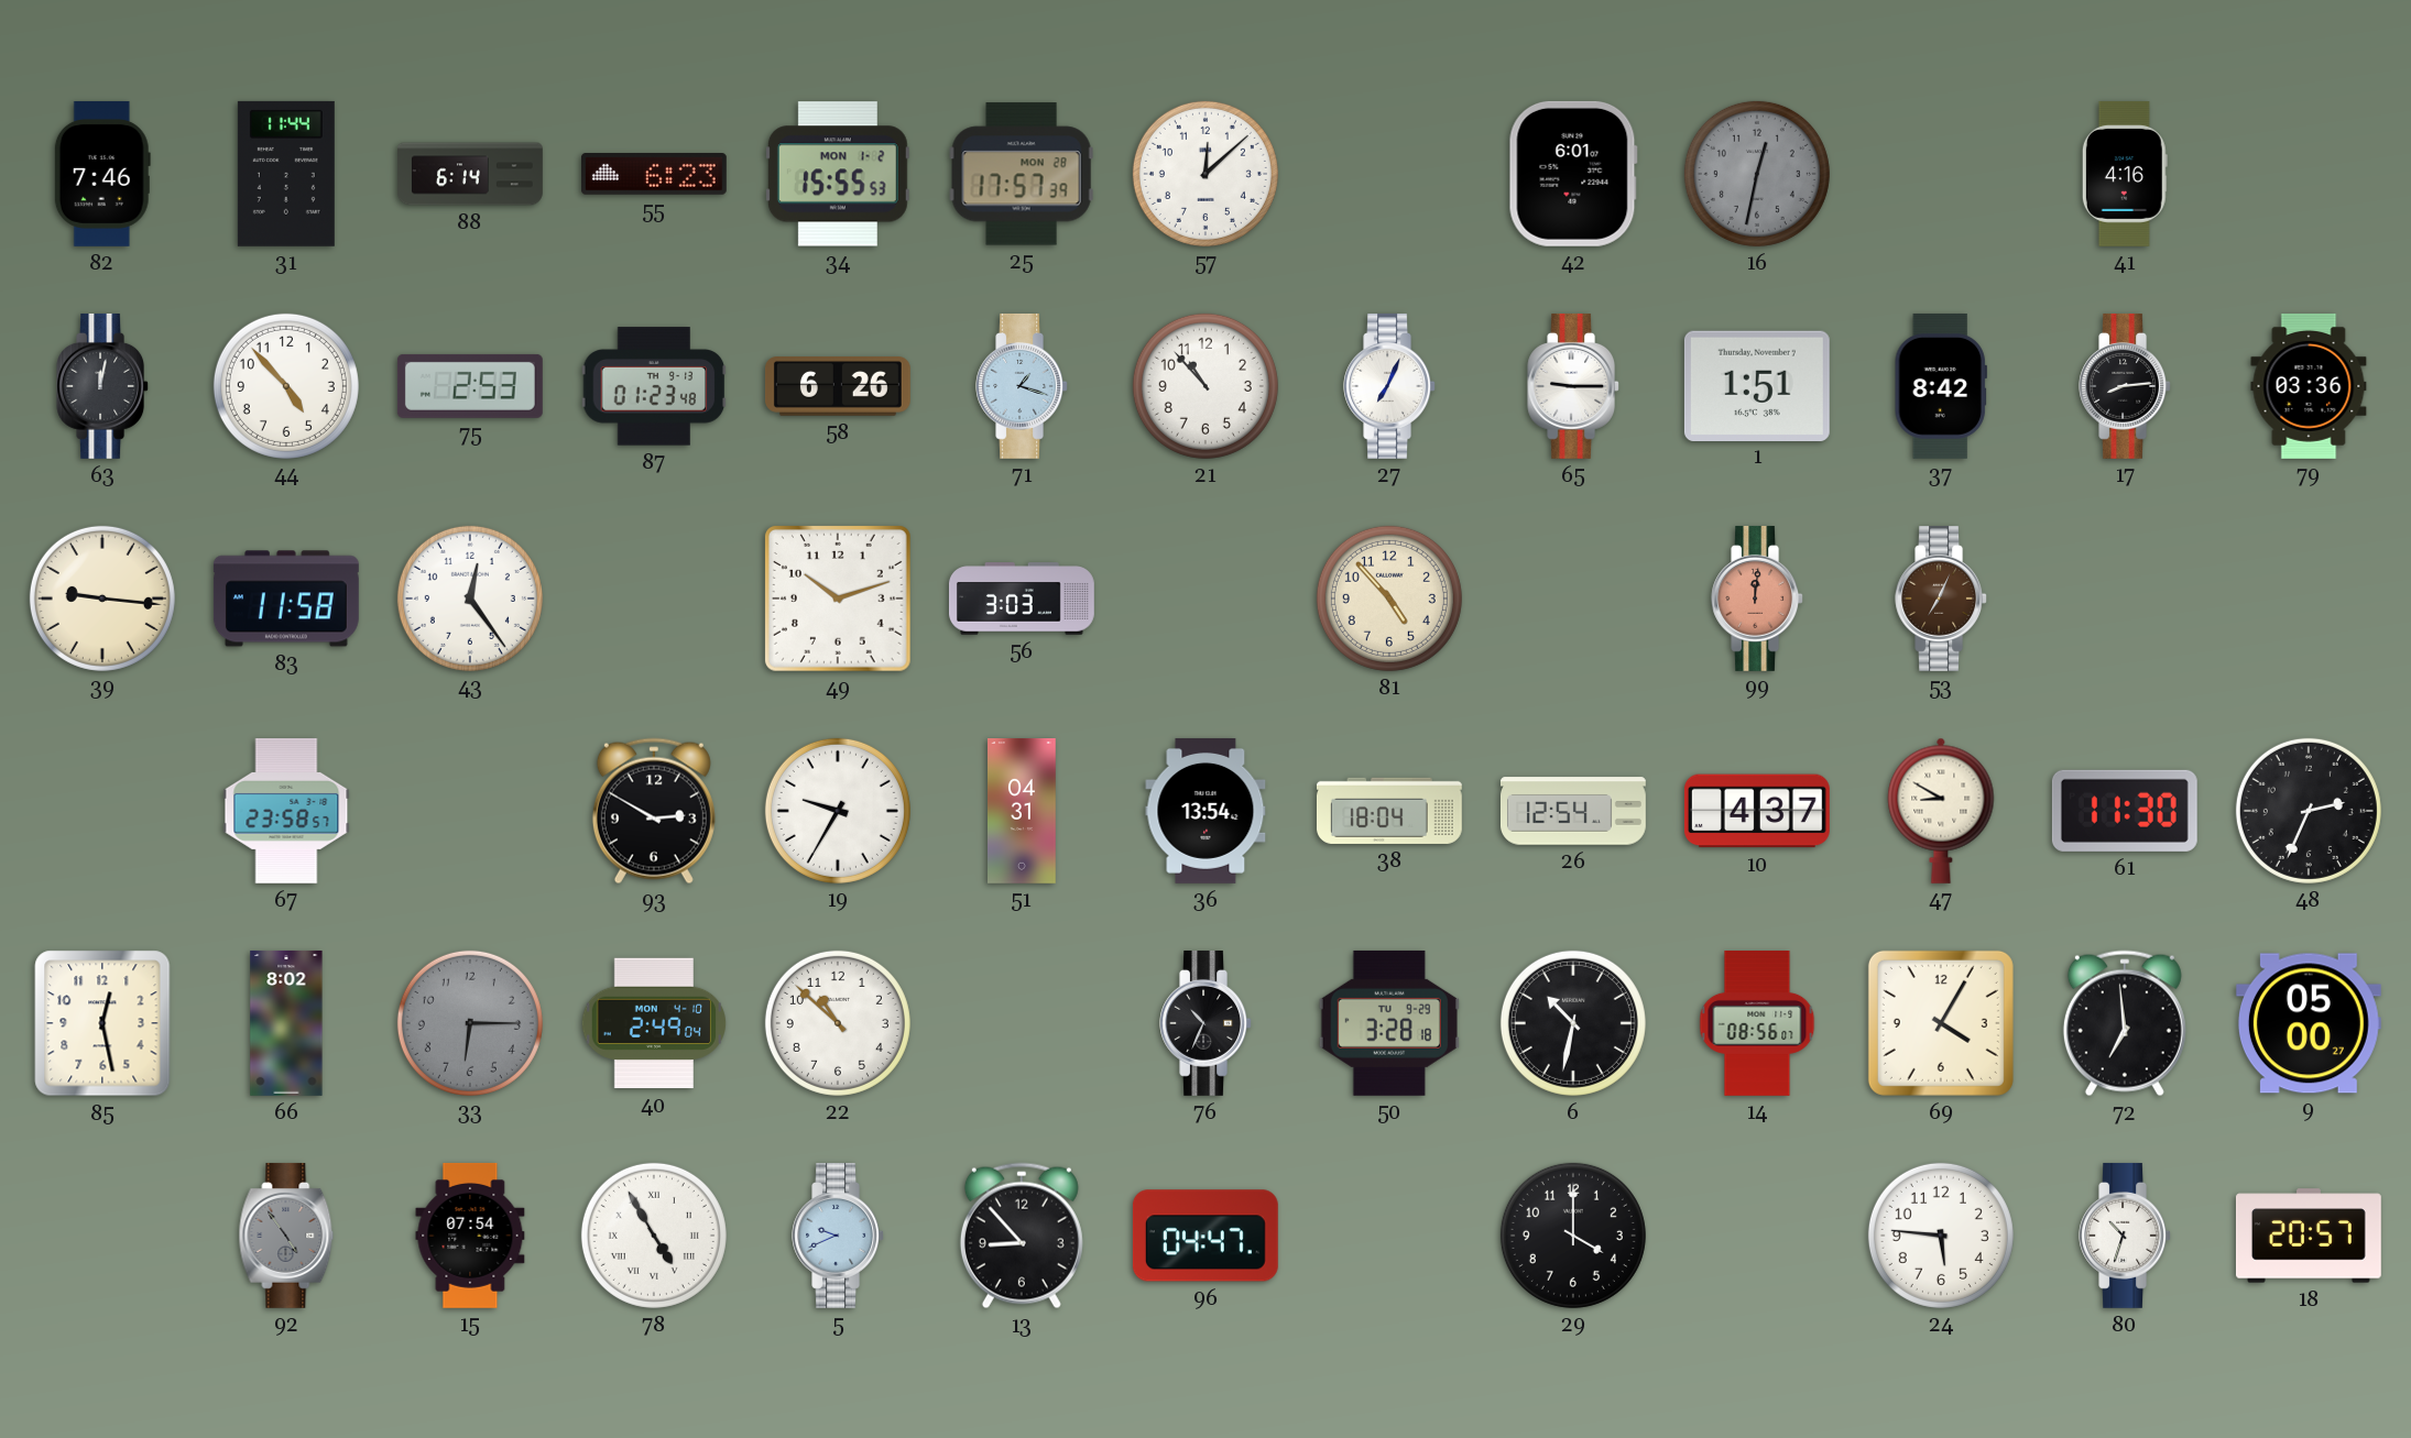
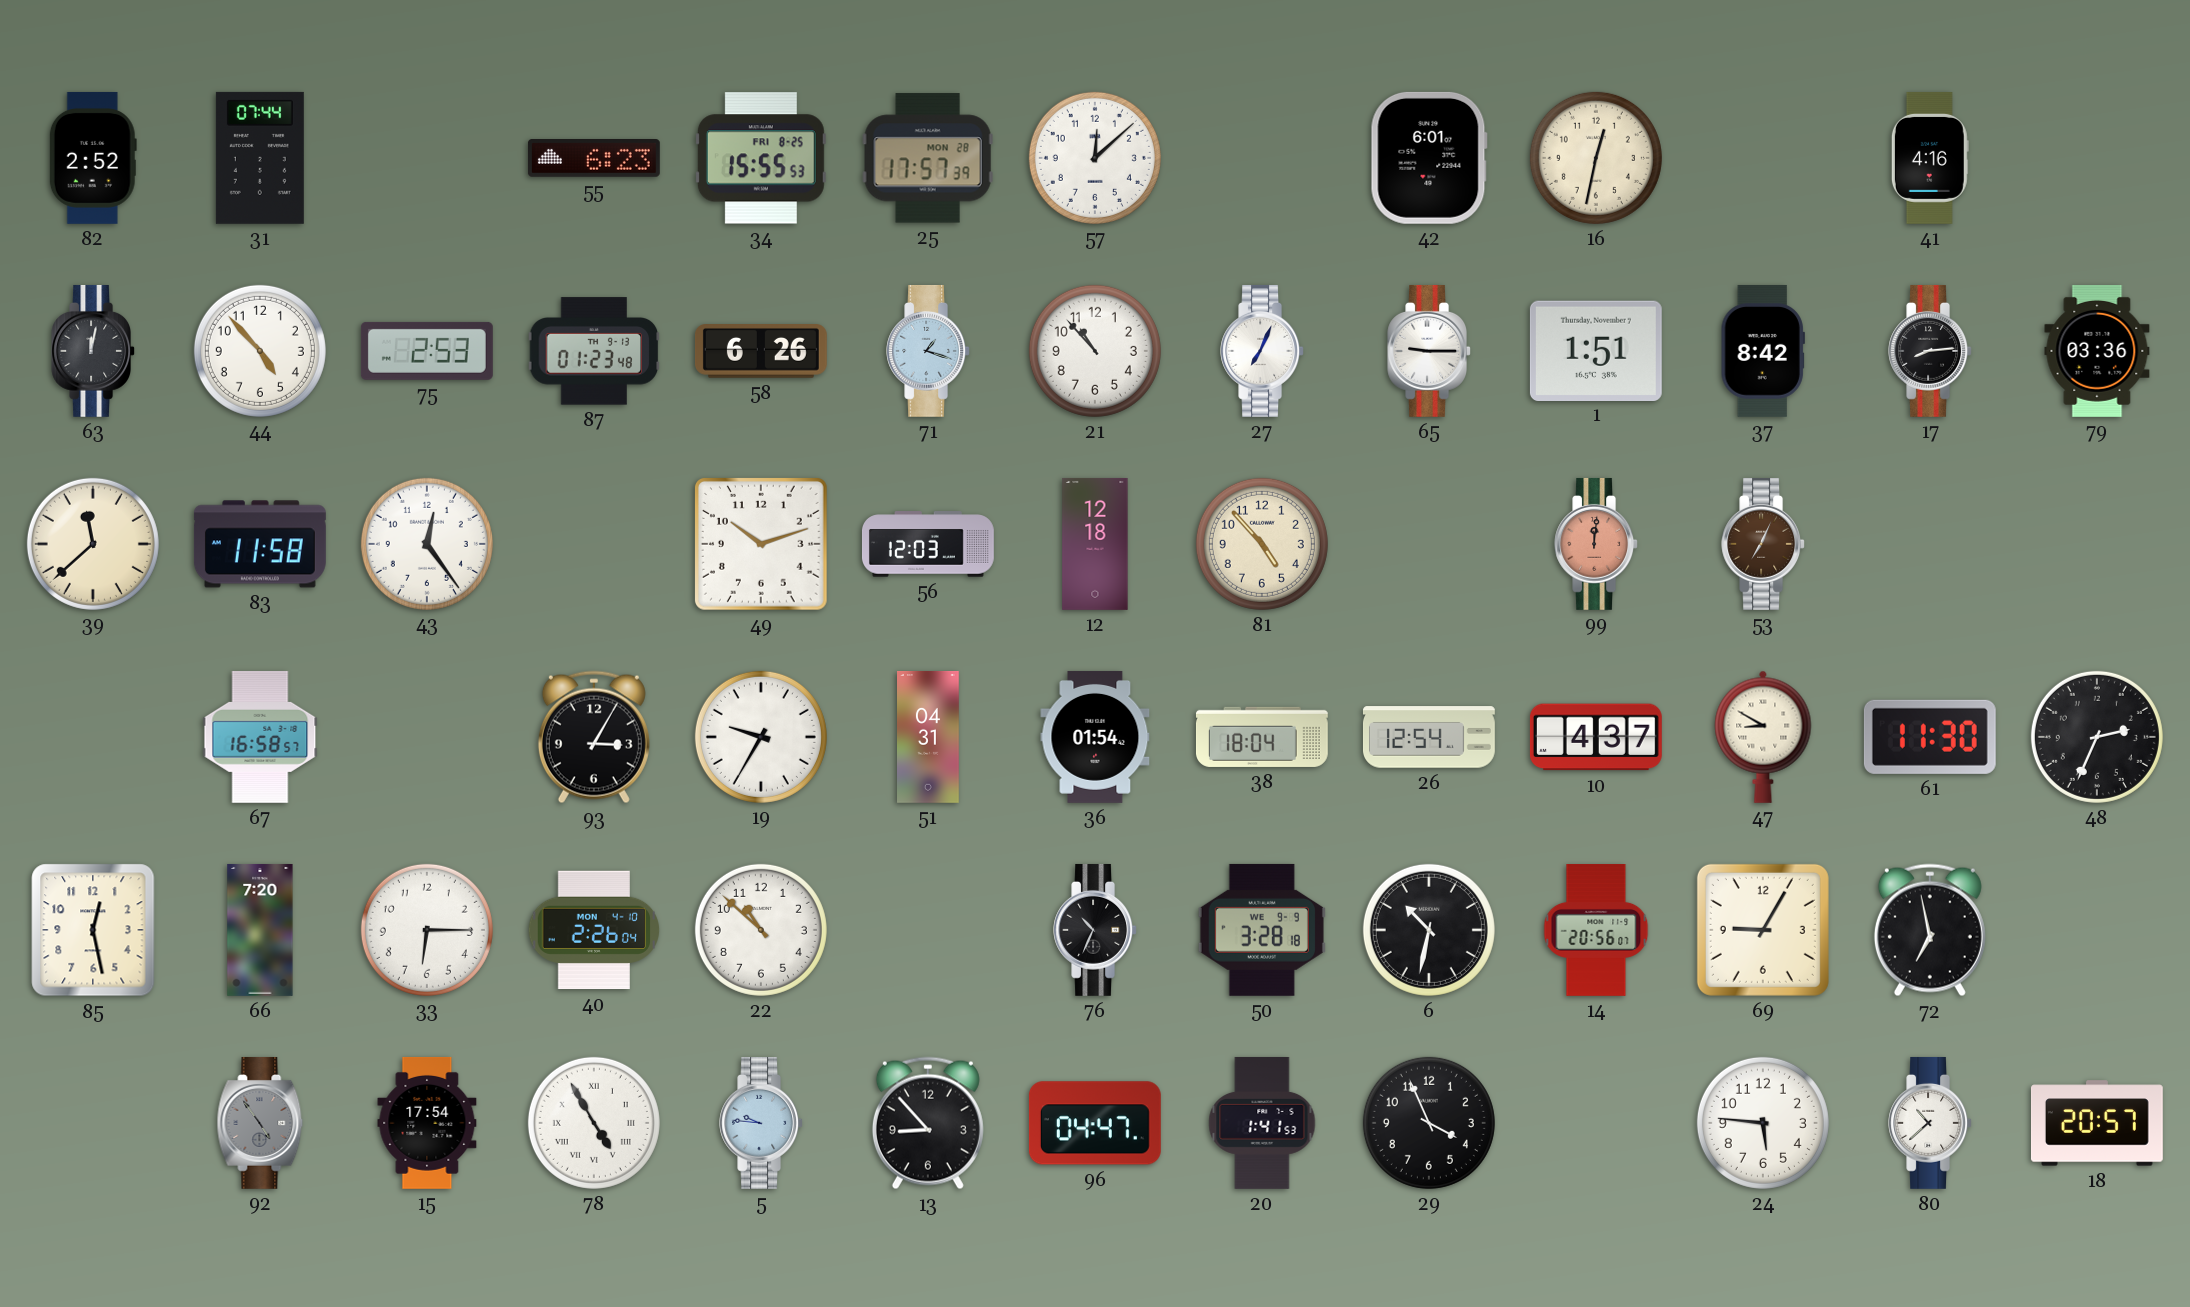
82: 7:46 -> 2:52
31: 11:44 -> 07:44
88: 6:14 -> none
34 date: MON 1-2 -> FRI 8-25
16 dial: grey -> cream
39: 9:16 -> 11:38
56: 3:03 -> 12:03
12: none -> 12:18
67: 23:58 -> 16:58
93: 2:50 -> 3:05
36: 13:54 -> 01:54
66: 8:02 -> 7:20
33 dial: grey -> white
40: 2:49 -> 2:26
50 date: TU 9-29 -> WE 9-9
14: 08:56 -> 20:56
69: 4:05 -> 9:05
72: 6:59 -> 6:58
9: 05:00 -> none
15: 07:54 -> 17:54
5: 9:41 -> 9:46
20: none -> 1:41
29: 4:00 -> 3:56
80: 10:33 -> 10:38
